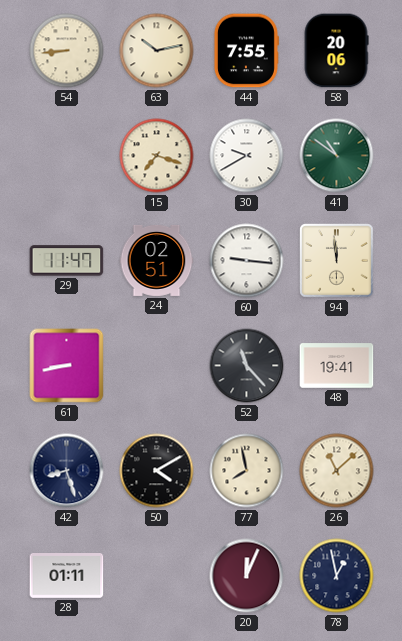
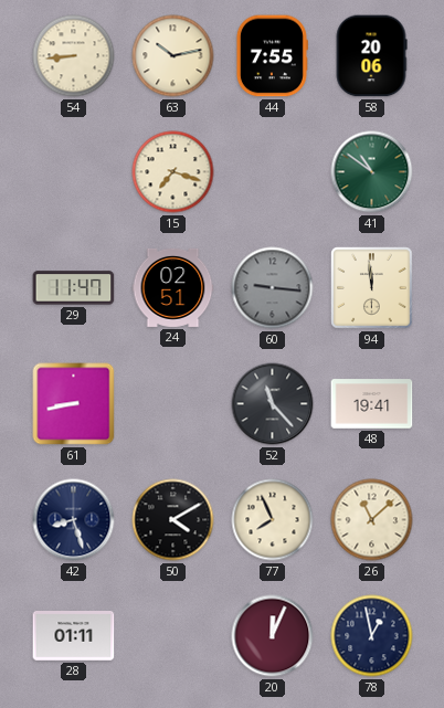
30: 9:40 -> none
60 dial: white -> grey
77: 7:58 -> 7:56
